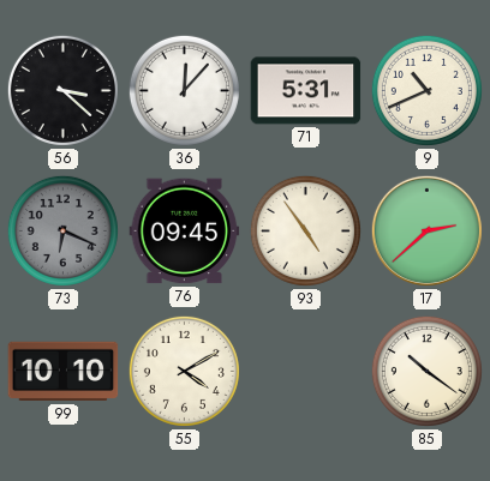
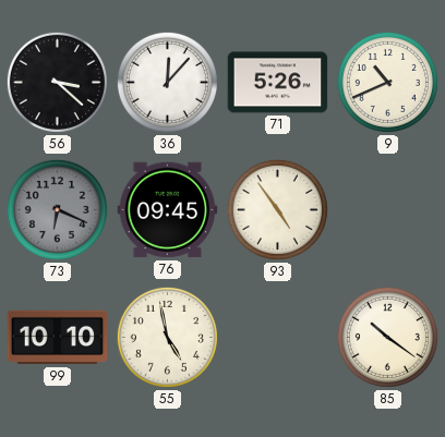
71: 5:31 -> 5:26
17: 2:38 -> none
55: 4:10 -> 4:58
